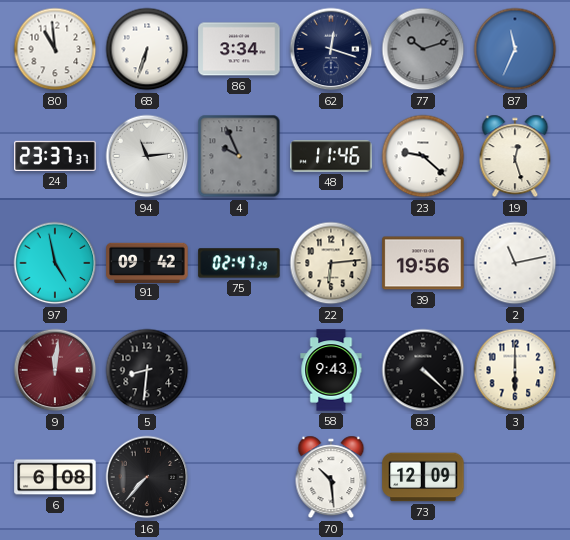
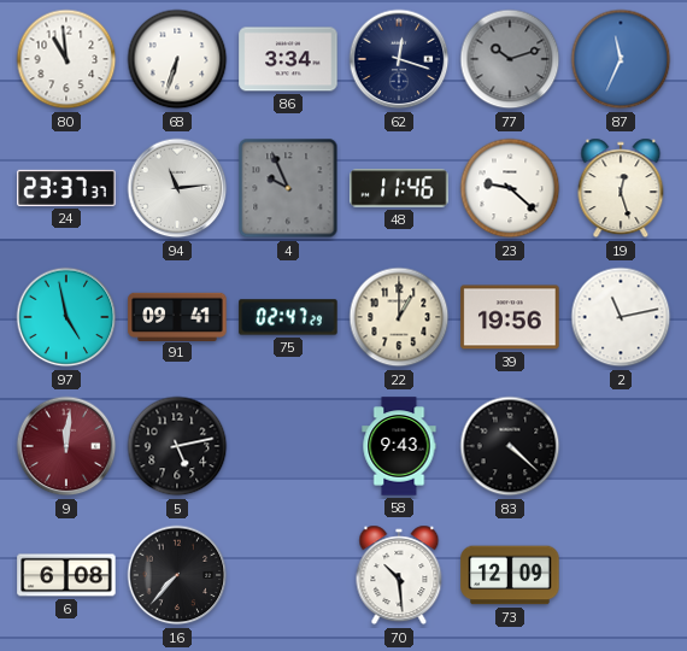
91: 09:42 -> 09:41
22: 6:14 -> 1:00
5: 8:31 -> 5:13
3: 6:00 -> none
